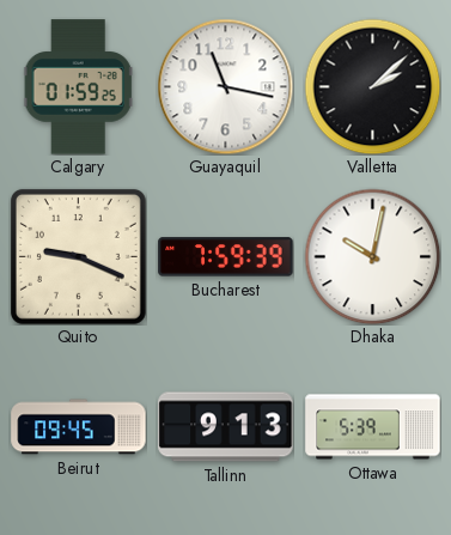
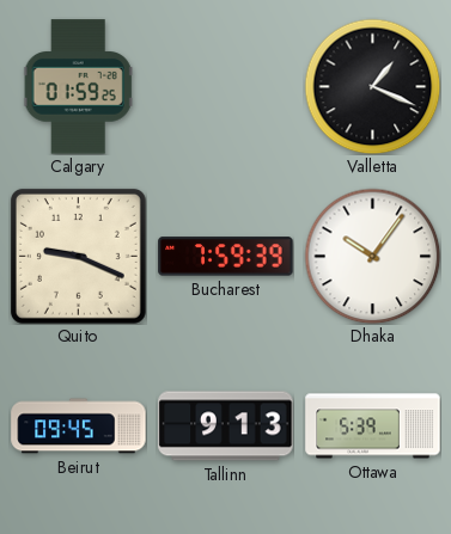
Guayaquil: 11:17 -> none
Valletta: 2:08 -> 1:19
Dhaka: 10:02 -> 10:06
